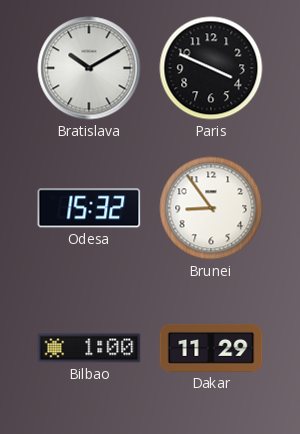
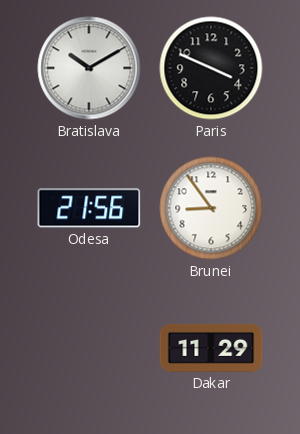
Odesa: 15:32 -> 21:56
Bilbao: 1:00 -> none
